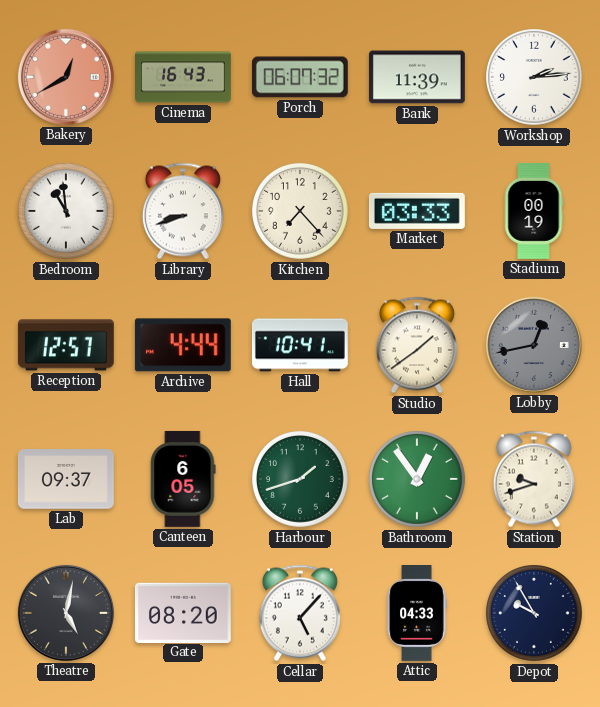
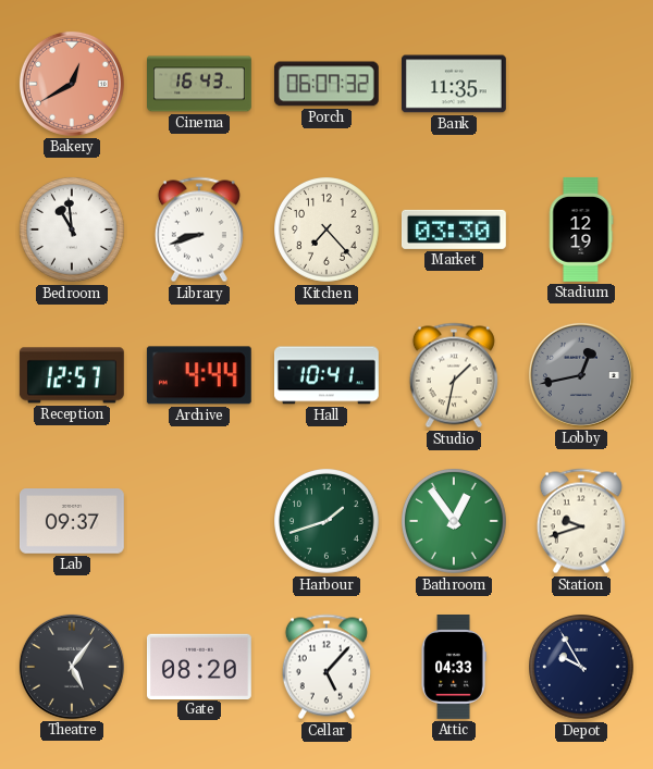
Bank: 11:39 -> 11:35
Workshop: 2:14 -> none
Market: 03:33 -> 03:30
Stadium: 00:19 -> 12:19
Studio: 1:39 -> 1:32
Canteen: 6:05 -> none
Theatre: 5:02 -> 5:06
